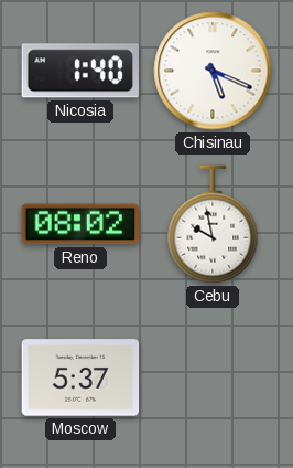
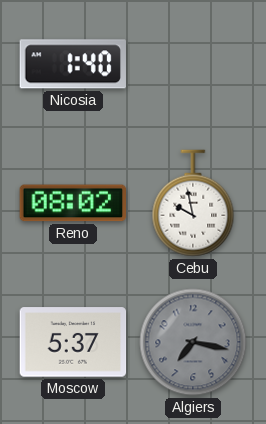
Chisinau: 5:19 -> none
Algiers: none -> 7:17
